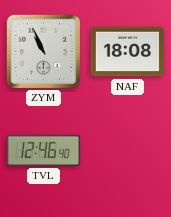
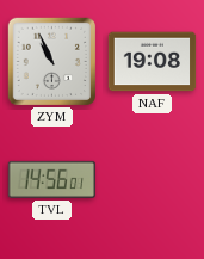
NAF: 18:08 -> 19:08
TVL: 12:46 -> 14:56
